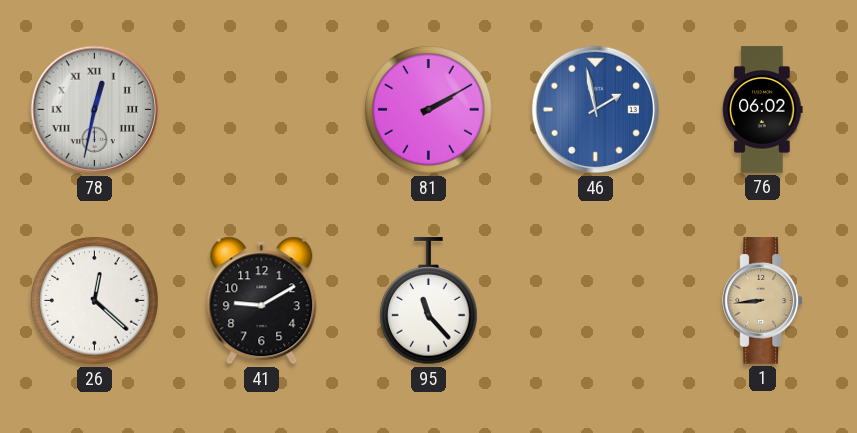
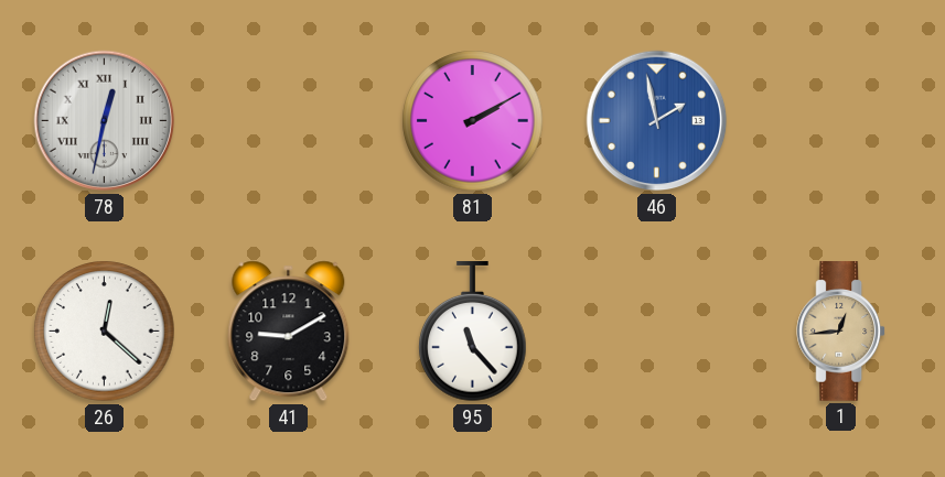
76: 06:02 -> none
1: 8:44 -> 12:44
